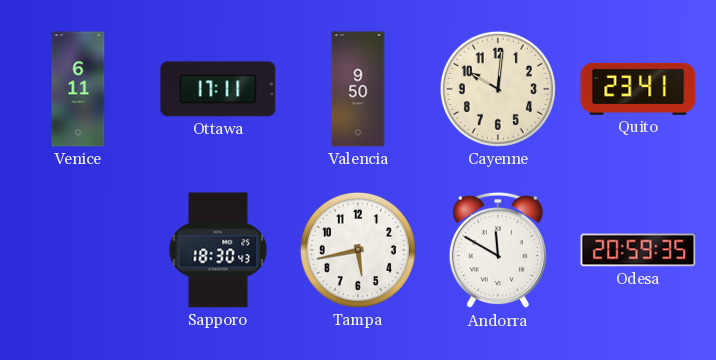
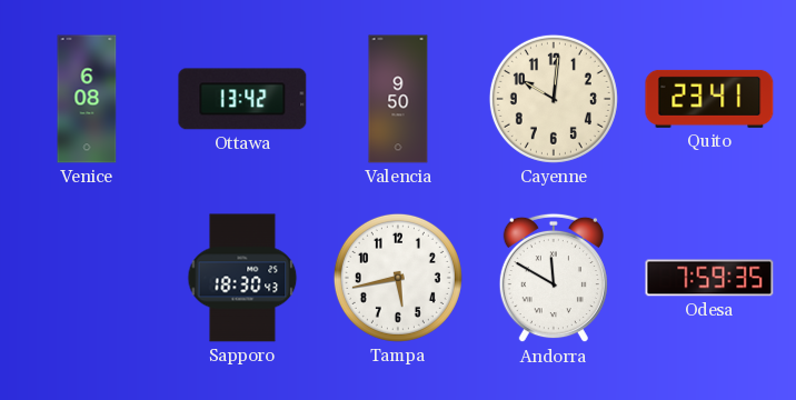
Venice: 6:11 -> 6:08
Ottawa: 17:11 -> 13:42
Odesa: 20:59 -> 7:59
